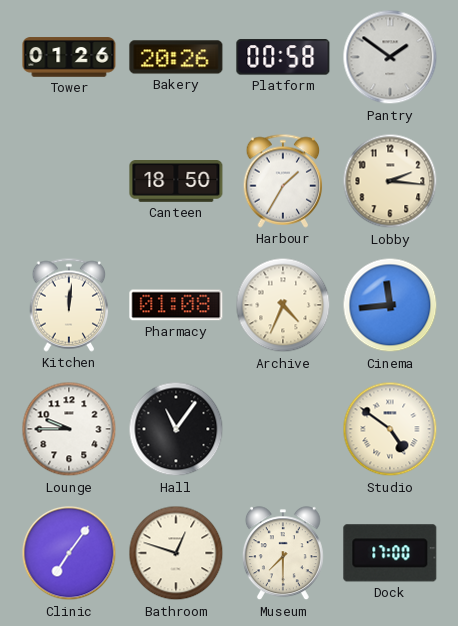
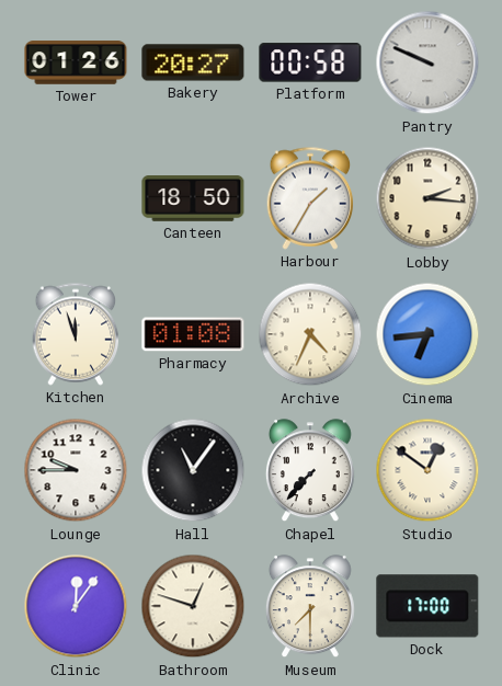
Bakery: 20:26 -> 20:27
Pantry: 1:51 -> 9:49
Kitchen: 12:01 -> 11:57
Cinema: 11:44 -> 6:44
Chapel: none -> 7:37
Studio: 4:51 -> 12:51
Clinic: 7:06 -> 12:06
